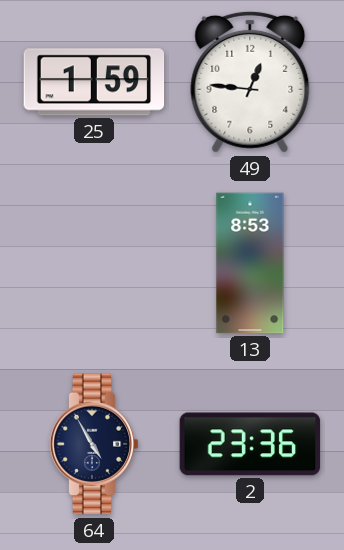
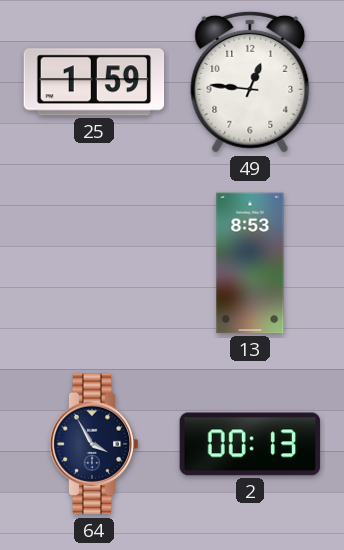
64: 4:55 -> 3:55
2: 23:36 -> 00:13
